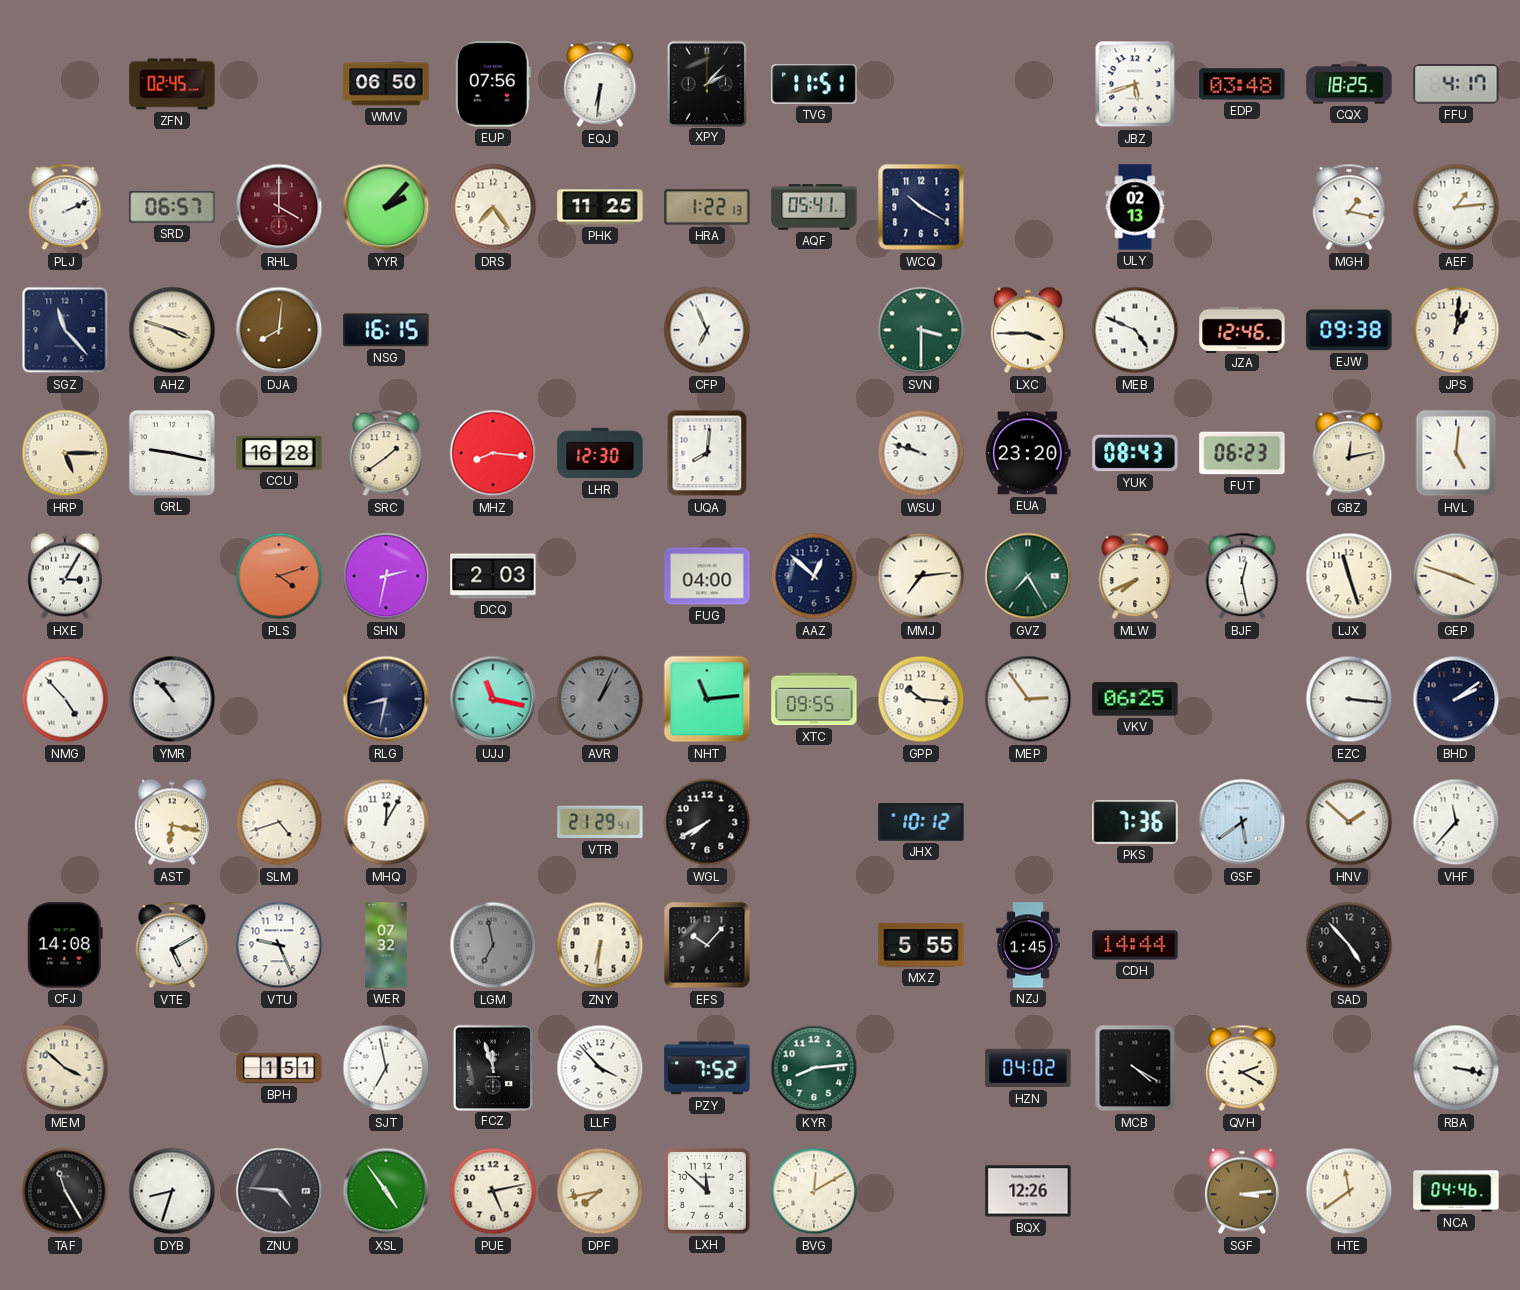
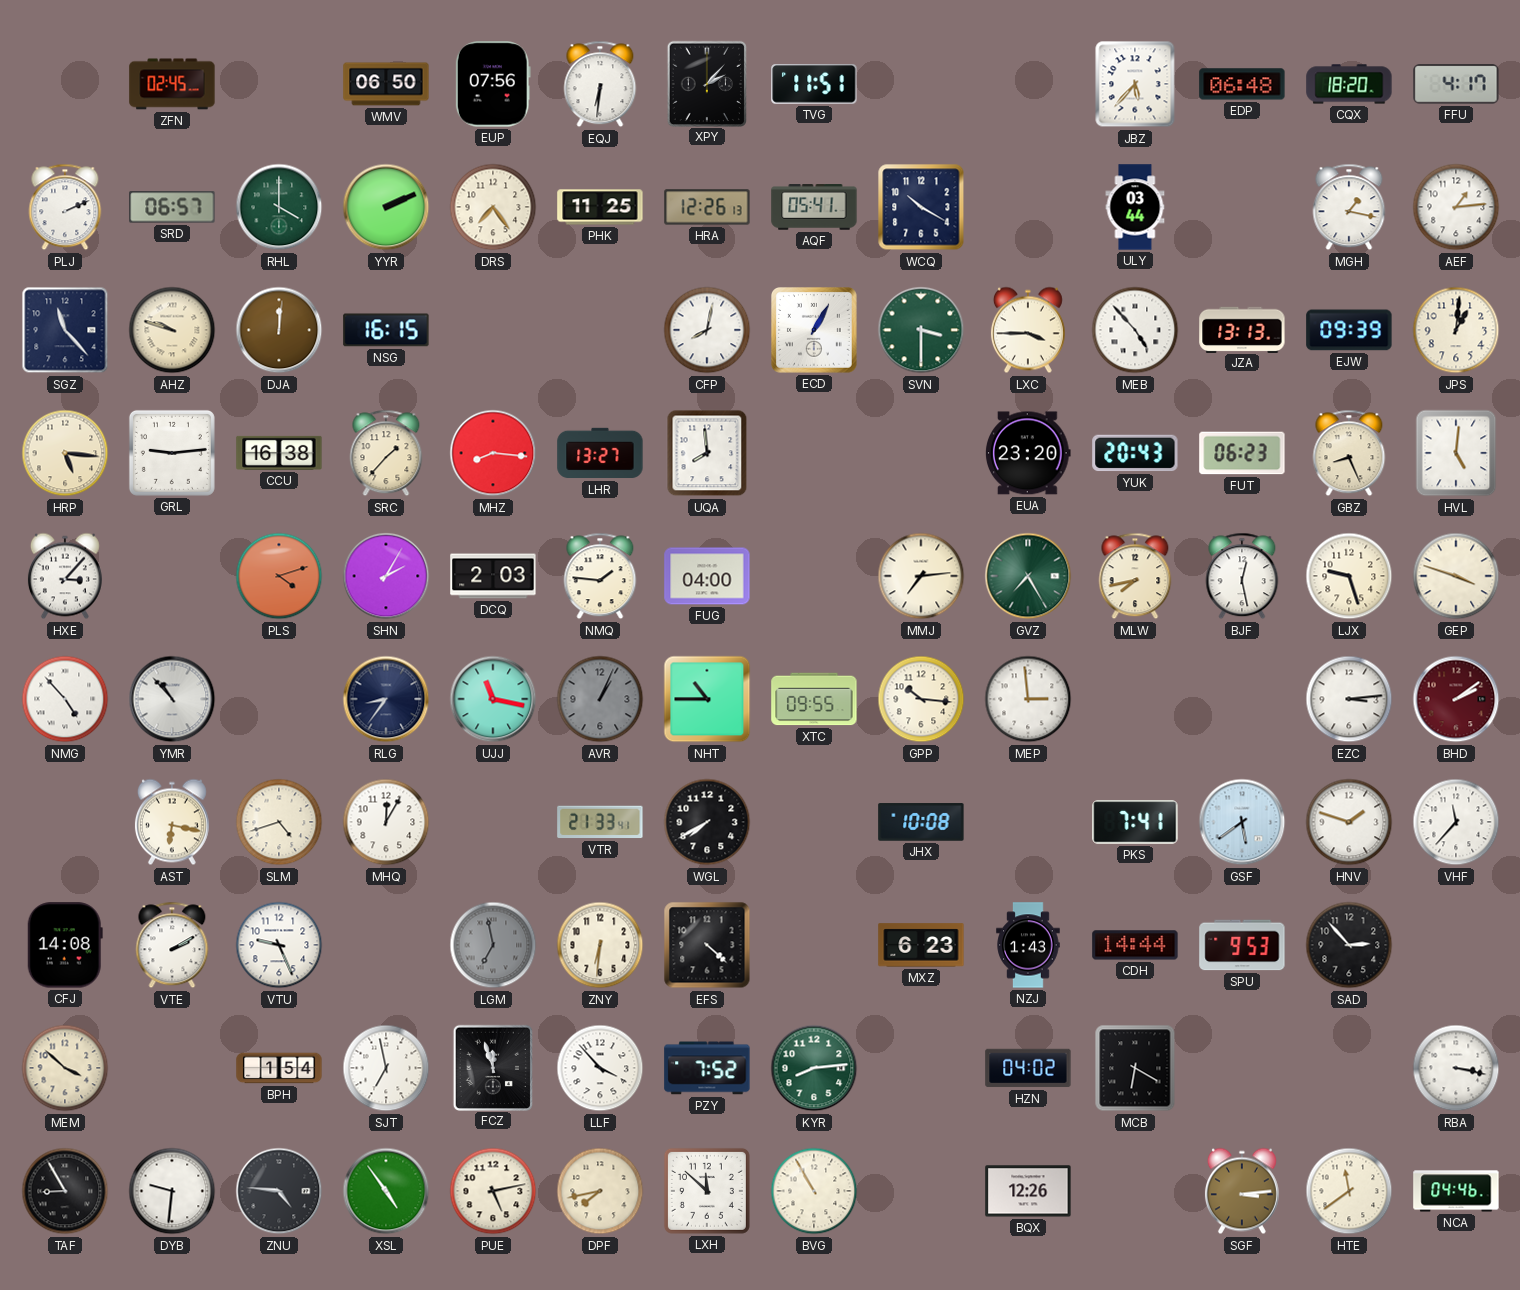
JBZ: 5:42 -> 5:37
EDP: 03:48 -> 06:48
CQX: 18:25 -> 18:20
RHL dial: burgundy -> green
YYR: 2:07 -> 2:11
HRA: 1:22 -> 12:26
ULY: 02:13 -> 03:44
AHZ: 3:48 -> 9:48
DJA: 8:01 -> 12:01
CFP: 6:56 -> 8:02
ECD: none -> 1:05
MEB: 4:49 -> 4:53
JZA: 12:46 -> 13:13
EJW: 09:38 -> 09:39
HRP: 5:15 -> 5:16
GRL: 9:17 -> 9:14
CCU: 16:28 -> 16:38
SRC: 1:39 -> 1:37
LHR: 12:30 -> 13:27
UQA: 8:01 -> 7:59
WSU: 9:48 -> none
YUK: 08:43 -> 20:43
GBZ: 12:13 -> 8:26
HXE: 3:05 -> 3:07
SHN: 2:32 -> 2:05
NMQ: none -> 1:46
AAZ: 12:52 -> none
MLW: 7:41 -> 7:43
LJX: 11:27 -> 9:27
RLG: 8:32 -> 8:36
NHT: 11:14 -> 10:45
MEP: 2:54 -> 2:59
VKV: 06:25 -> none
EZC: 3:16 -> 3:14
BHD dial: navy -> burgundy
VTR: 21:29 -> 21:33
JHX: 10:12 -> 10:08
PKS: 7:36 -> 7:41
HNV: 1:52 -> 1:48
VTE: 5:10 -> 2:10
WER: 07:32 -> none
EFS: 10:07 -> 4:22
MXZ: 5:55 -> 6:23
NZJ: 1:45 -> 1:43
SPU: none -> 9:53
SAD: 4:53 -> 2:53
BPH: 1:51 -> 1:54
MCB: 4:20 -> 6:20
QVH: 2:20 -> none
TAF: 11:25 -> 8:55
DYB: 8:33 -> 9:31
BVG: 12:10 -> 10:55
